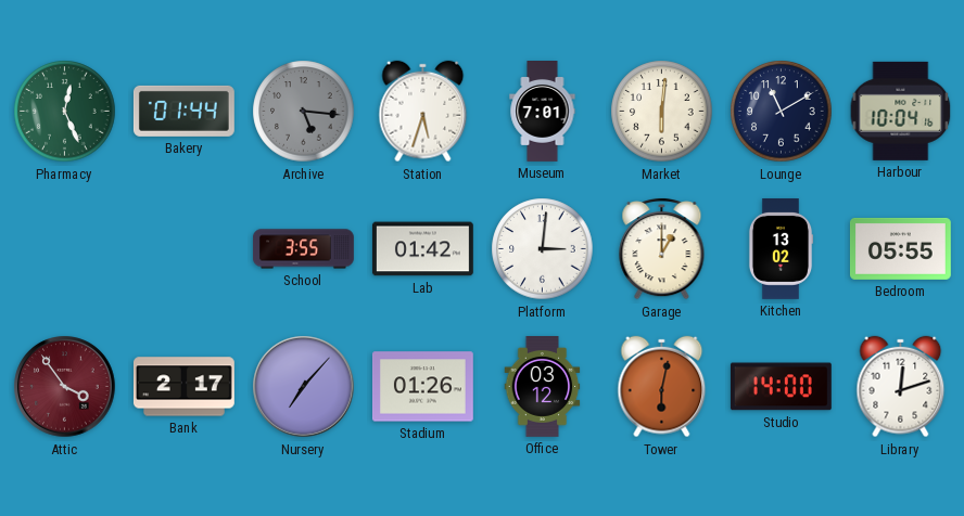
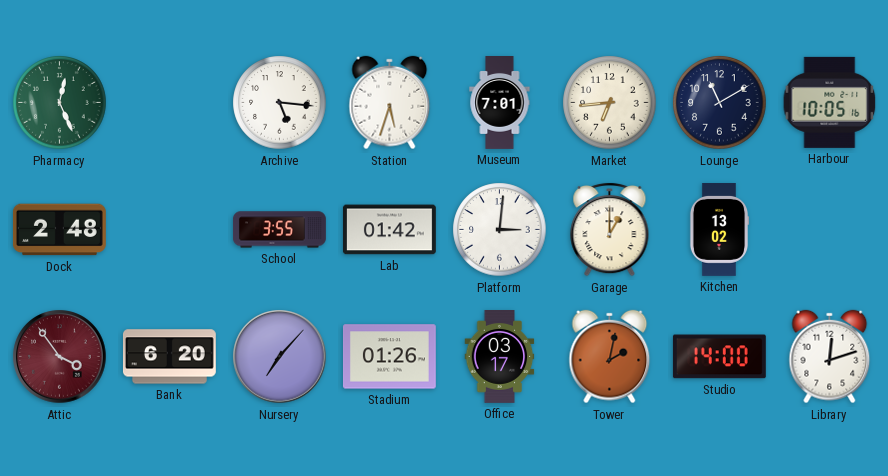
Bakery: 01:44 -> none
Archive dial: grey -> white
Market: 6:01 -> 6:44
Harbour: 10:04 -> 10:05
Dock: none -> 2:48
Bedroom: 05:55 -> none
Bank: 2:17 -> 6:20
Office: 03:12 -> 03:17
Tower: 6:02 -> 2:02
